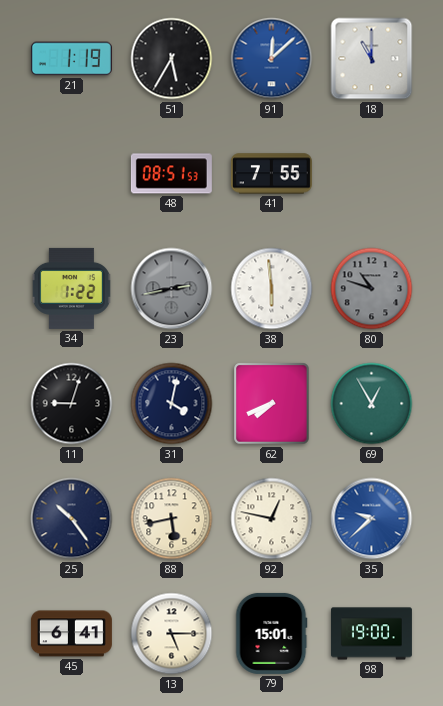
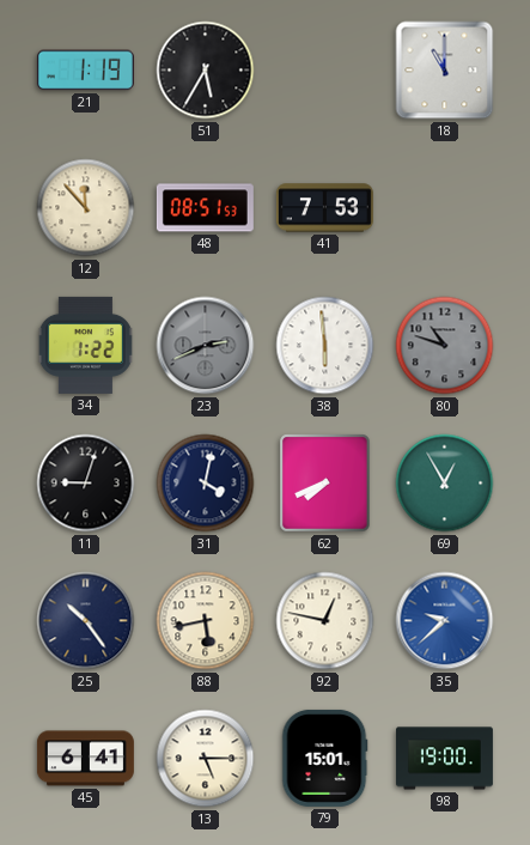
91: 12:08 -> none
12: none -> 11:53
41: 7:55 -> 7:53
23: 2:43 -> 2:41
